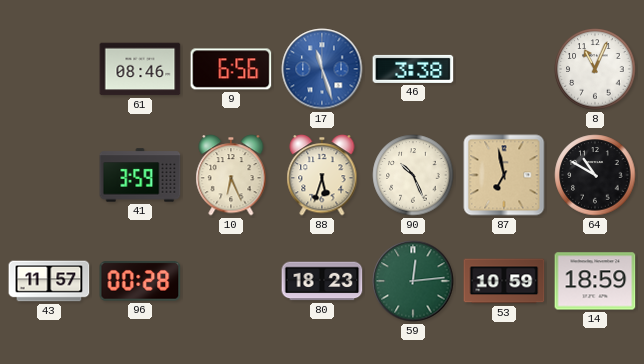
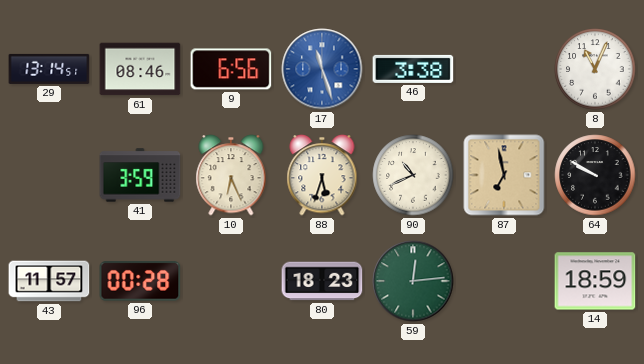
29: none -> 13:14
90: 10:26 -> 10:41
64: 10:50 -> 9:50
53: 10:59 -> none
